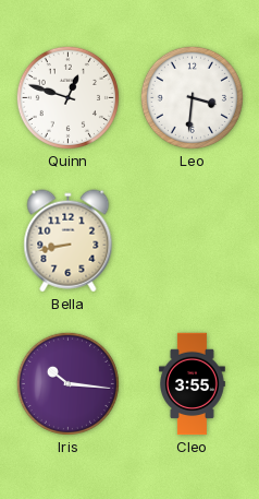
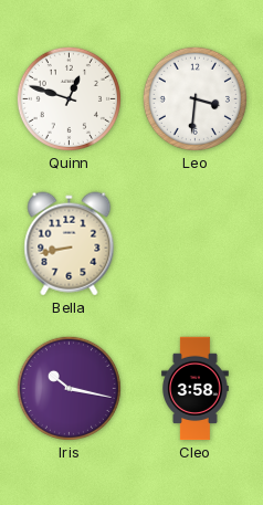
Iris: 10:16 -> 10:17
Cleo: 3:55 -> 3:58
